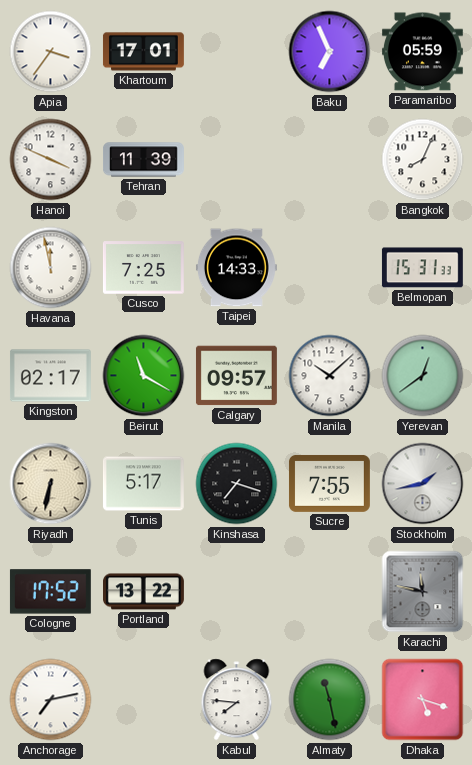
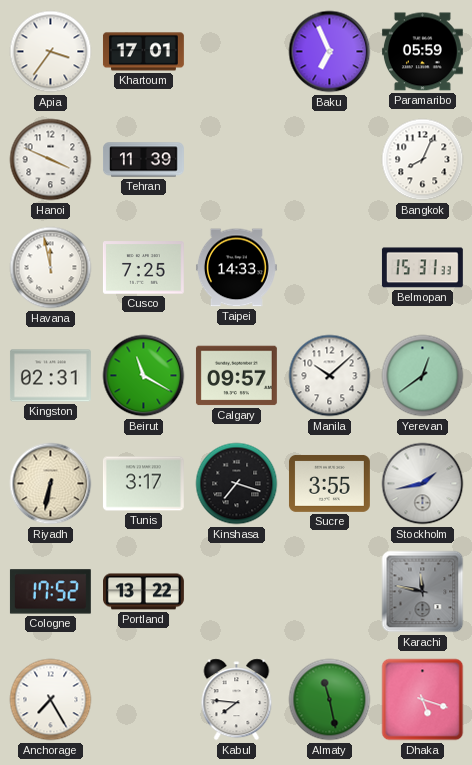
Kingston: 02:17 -> 02:31
Tunis: 5:17 -> 3:17
Sucre: 7:55 -> 3:55
Anchorage: 7:13 -> 7:25
